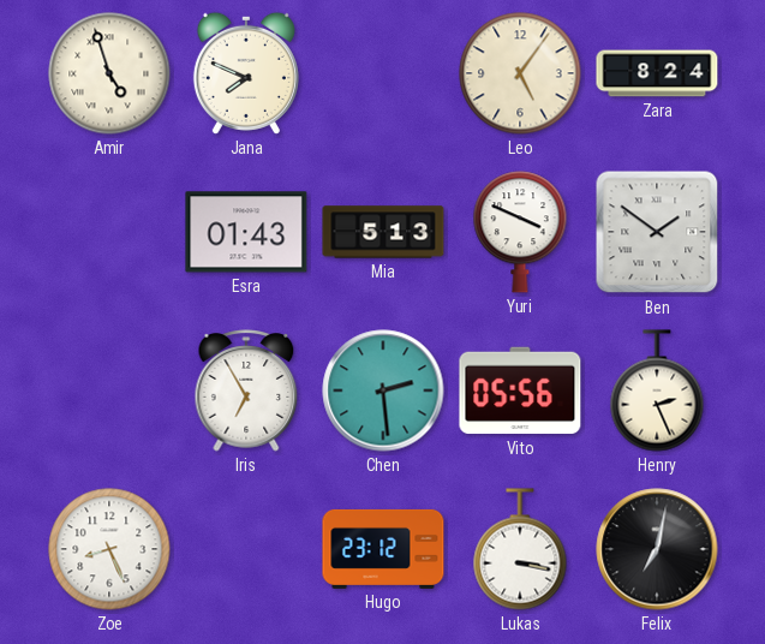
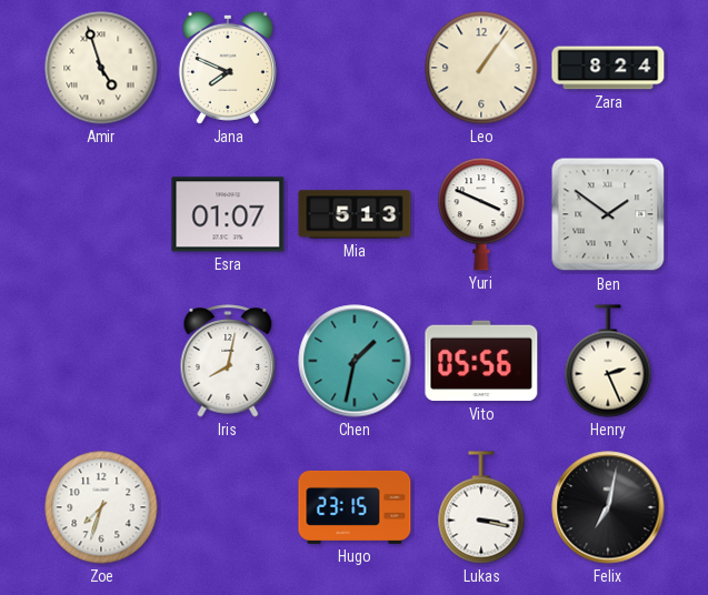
Leo: 5:06 -> 1:06
Esra: 01:43 -> 01:07
Iris: 6:55 -> 8:02
Chen: 2:29 -> 1:32
Zoe: 8:26 -> 7:33
Hugo: 23:12 -> 23:15
